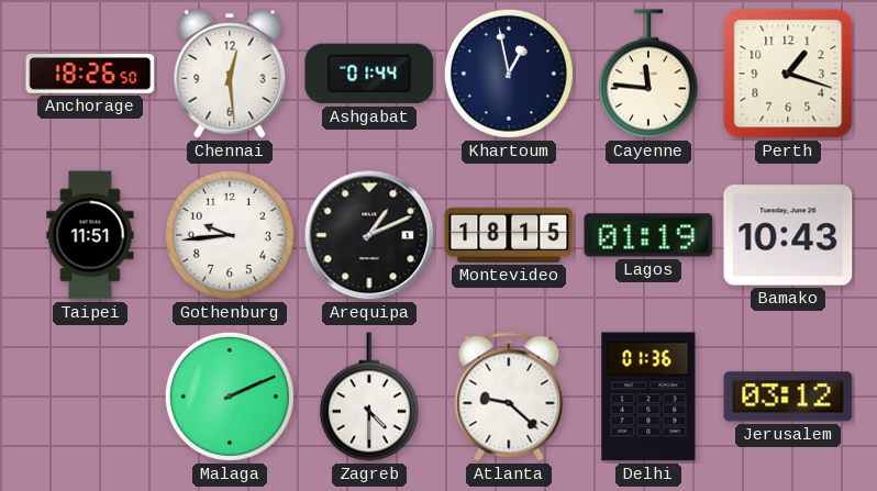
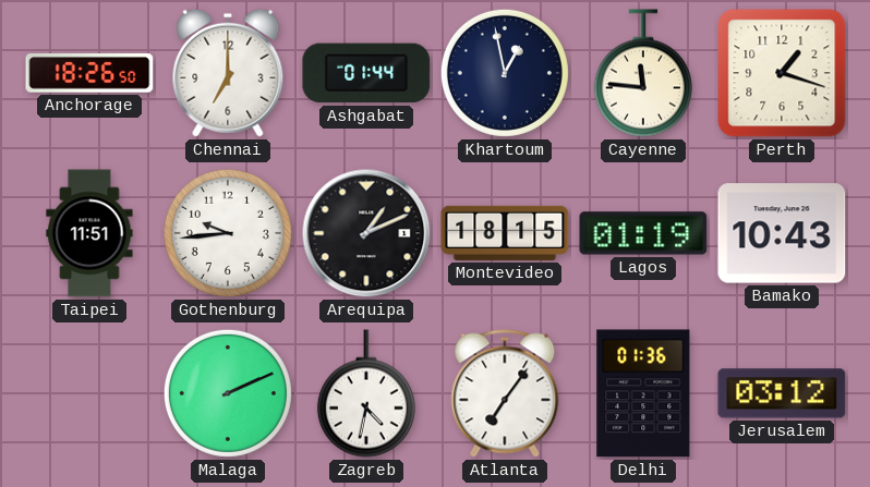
Chennai: 12:29 -> 7:00
Zagreb: 4:30 -> 4:32
Atlanta: 9:22 -> 7:06
